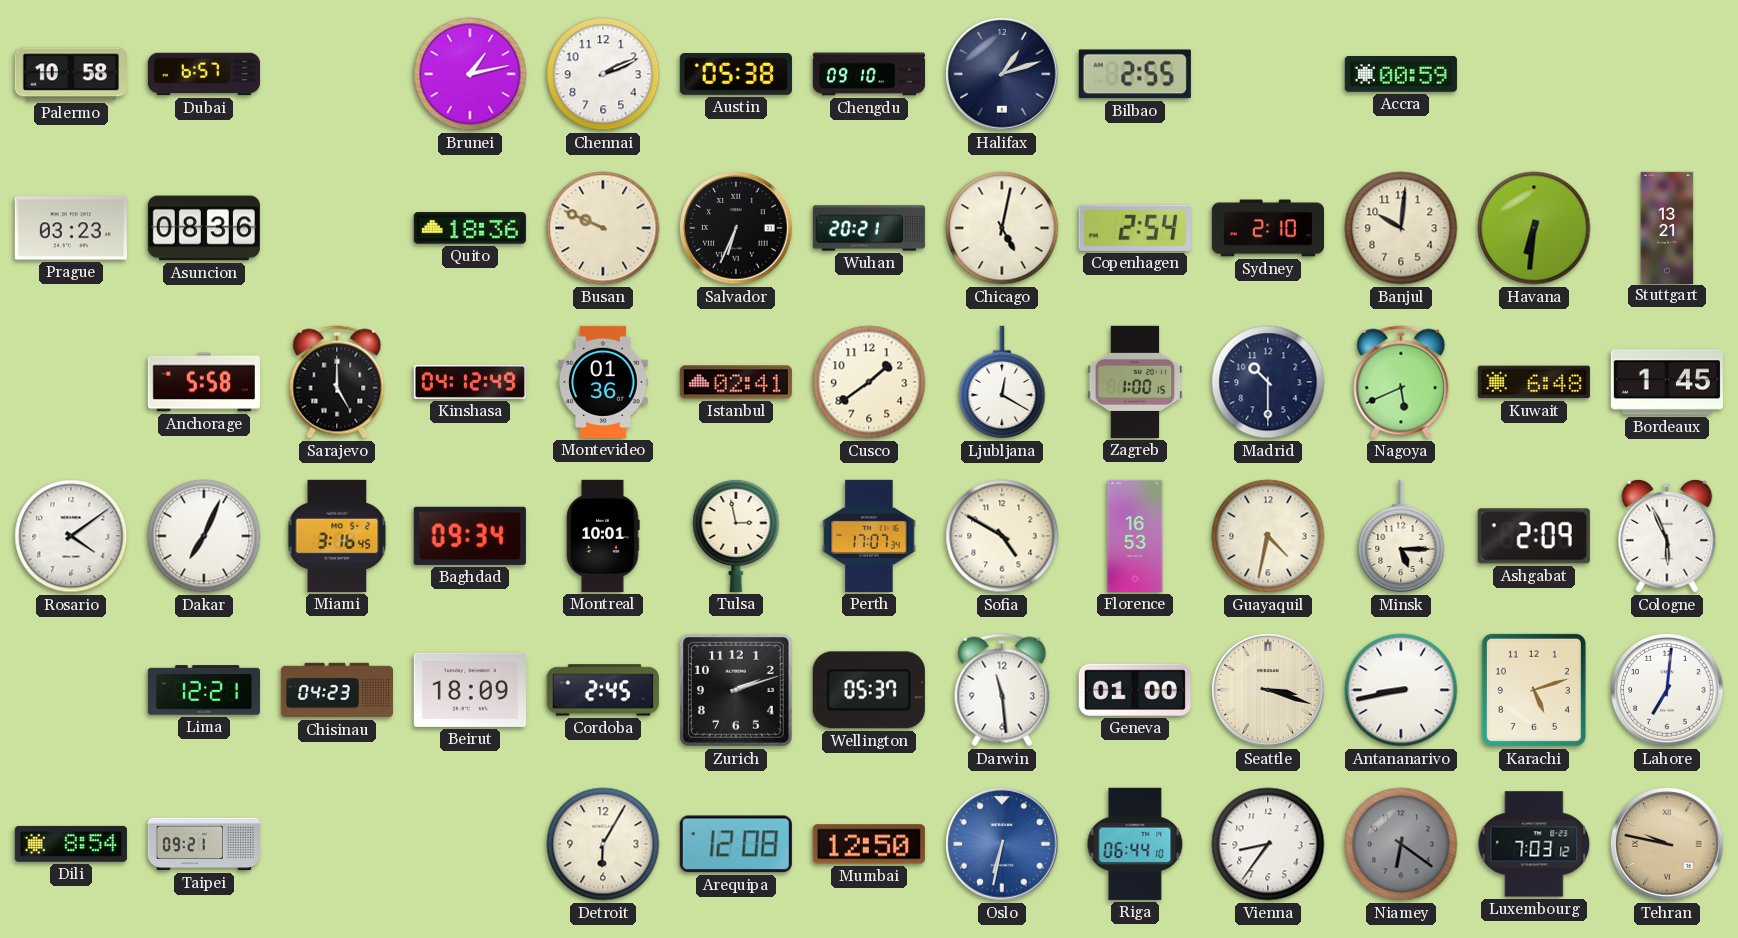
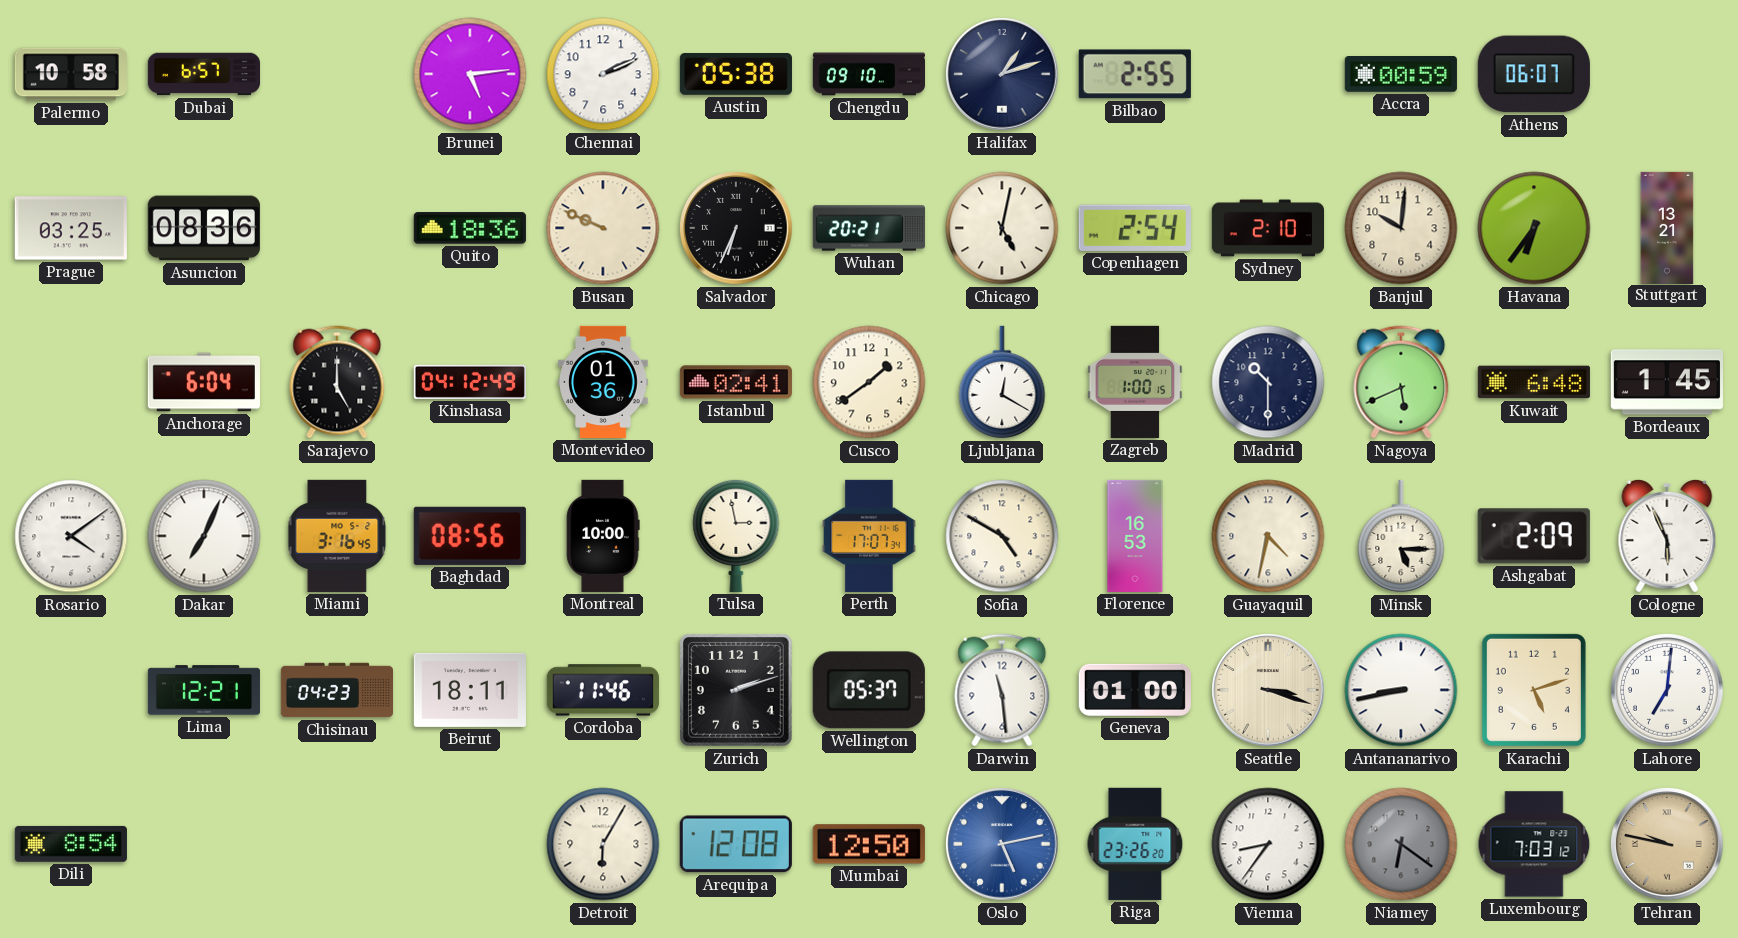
Brunei: 1:13 -> 5:14
Athens: none -> 06:07
Prague: 03:23 -> 03:25
Havana: 6:31 -> 6:36
Anchorage: 5:58 -> 6:04
Baghdad: 09:34 -> 08:56
Montreal: 10:01 -> 10:00
Beirut: 18:09 -> 18:11
Cordoba: 2:45 -> 11:46
Taipei: 09:21 -> none
Oslo: 6:32 -> 5:13
Riga: 06:44 -> 23:26
